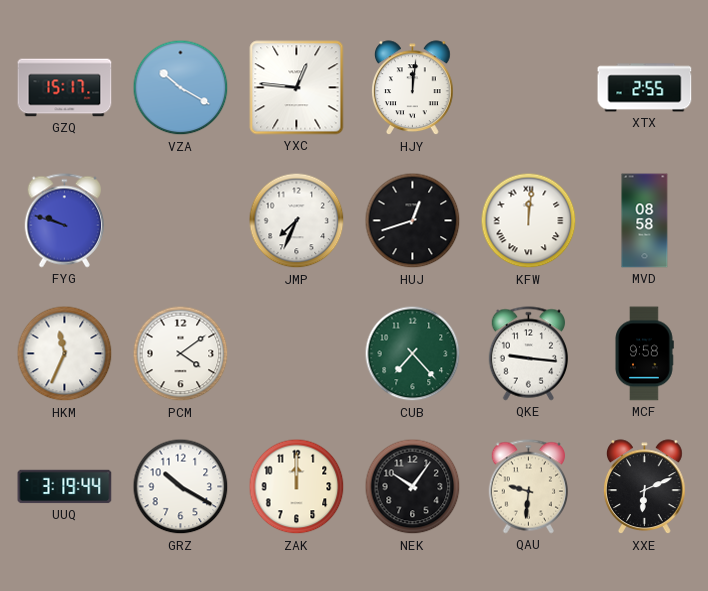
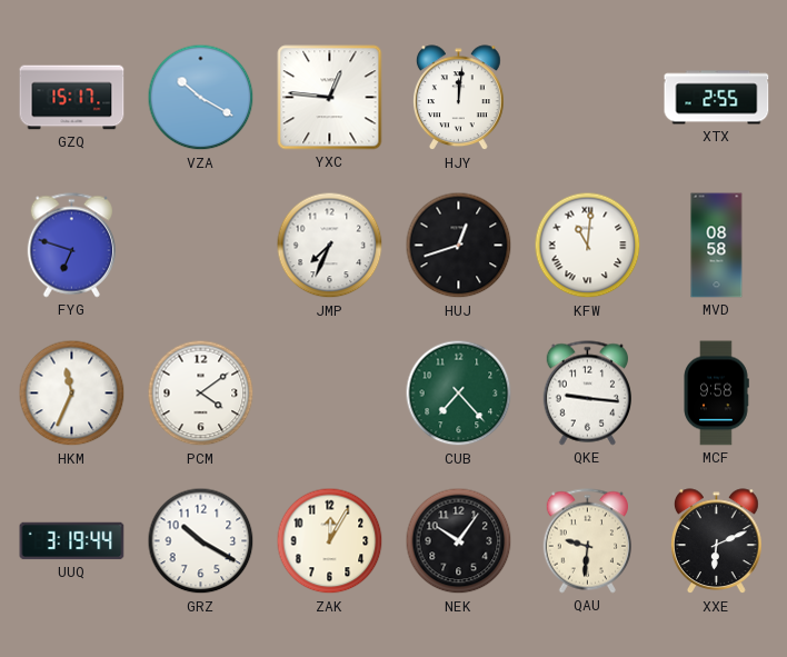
FYG: 9:48 -> 6:48
KFW: 12:01 -> 11:01
ZAK: 12:00 -> 12:05
